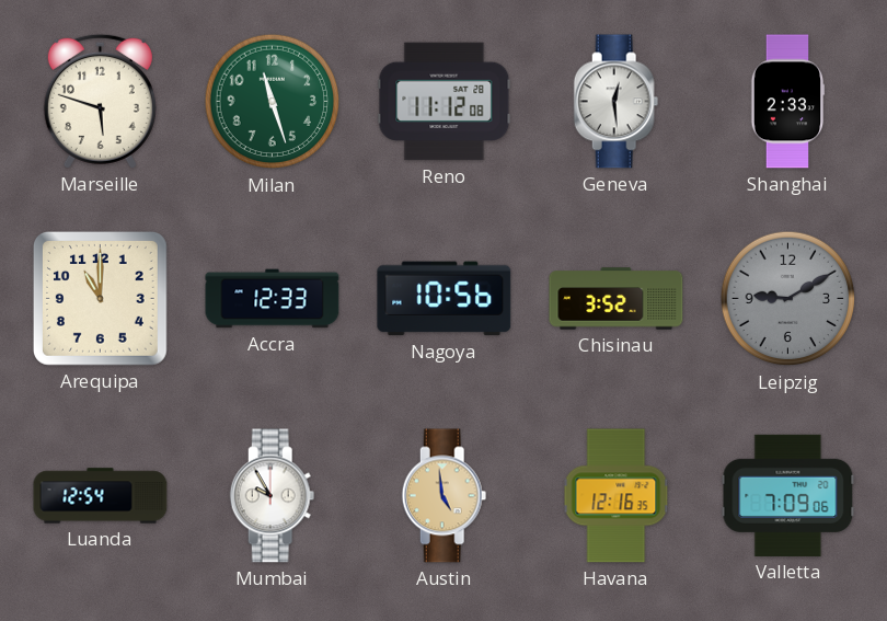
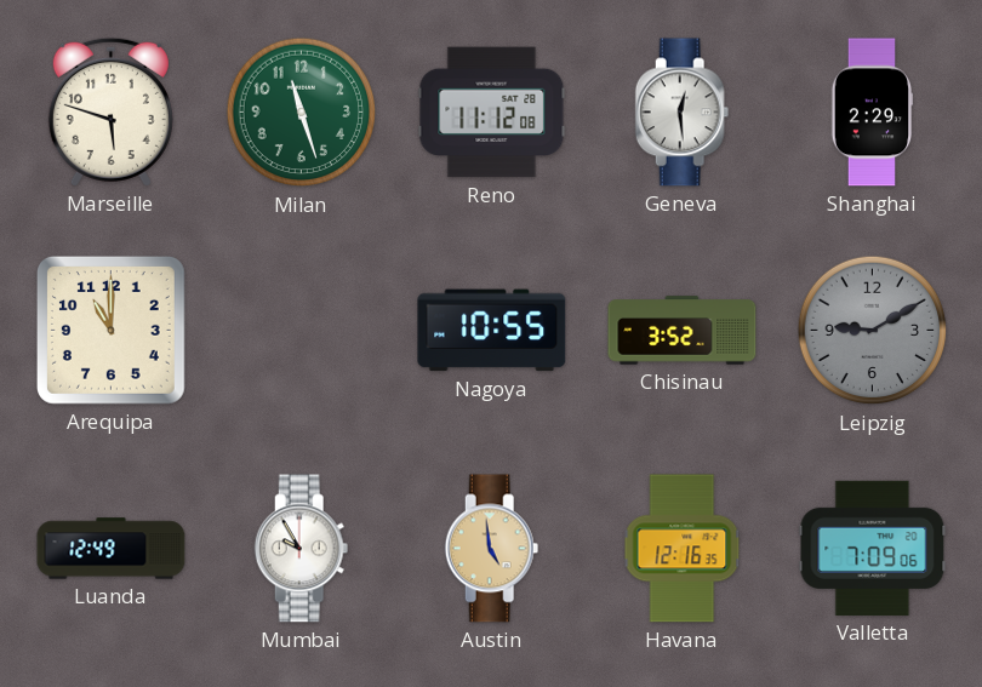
Shanghai: 2:33 -> 2:29
Accra: 12:33 -> none
Nagoya: 10:56 -> 10:55
Luanda: 12:54 -> 12:49
